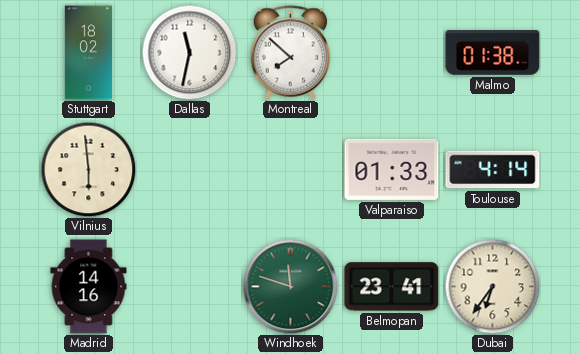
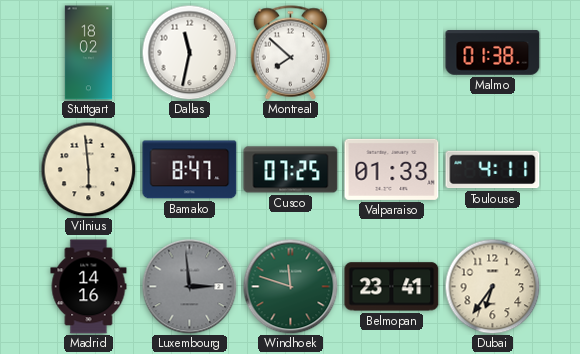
Bamako: none -> 8:47
Cusco: none -> 07:25
Toulouse: 4:14 -> 4:11
Luxembourg: none -> 2:59
